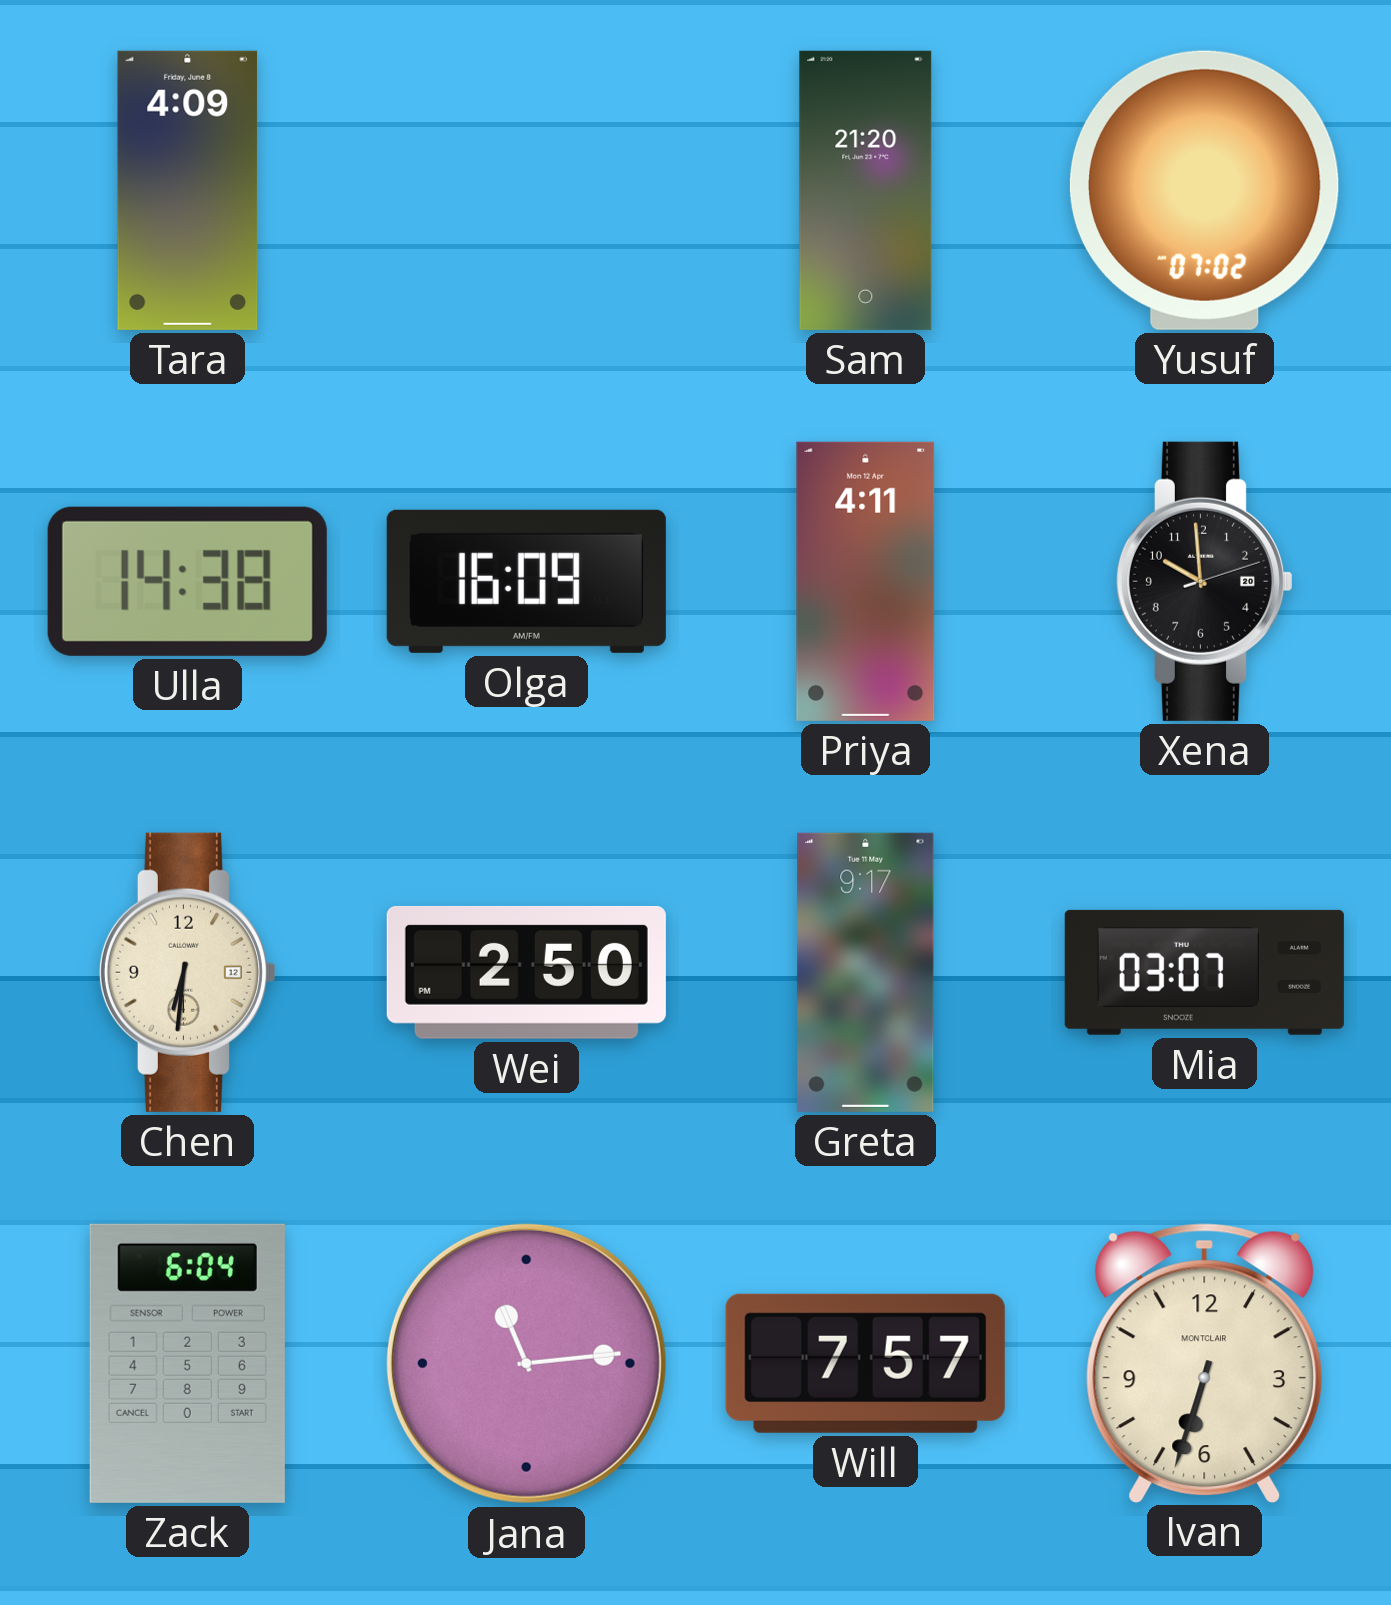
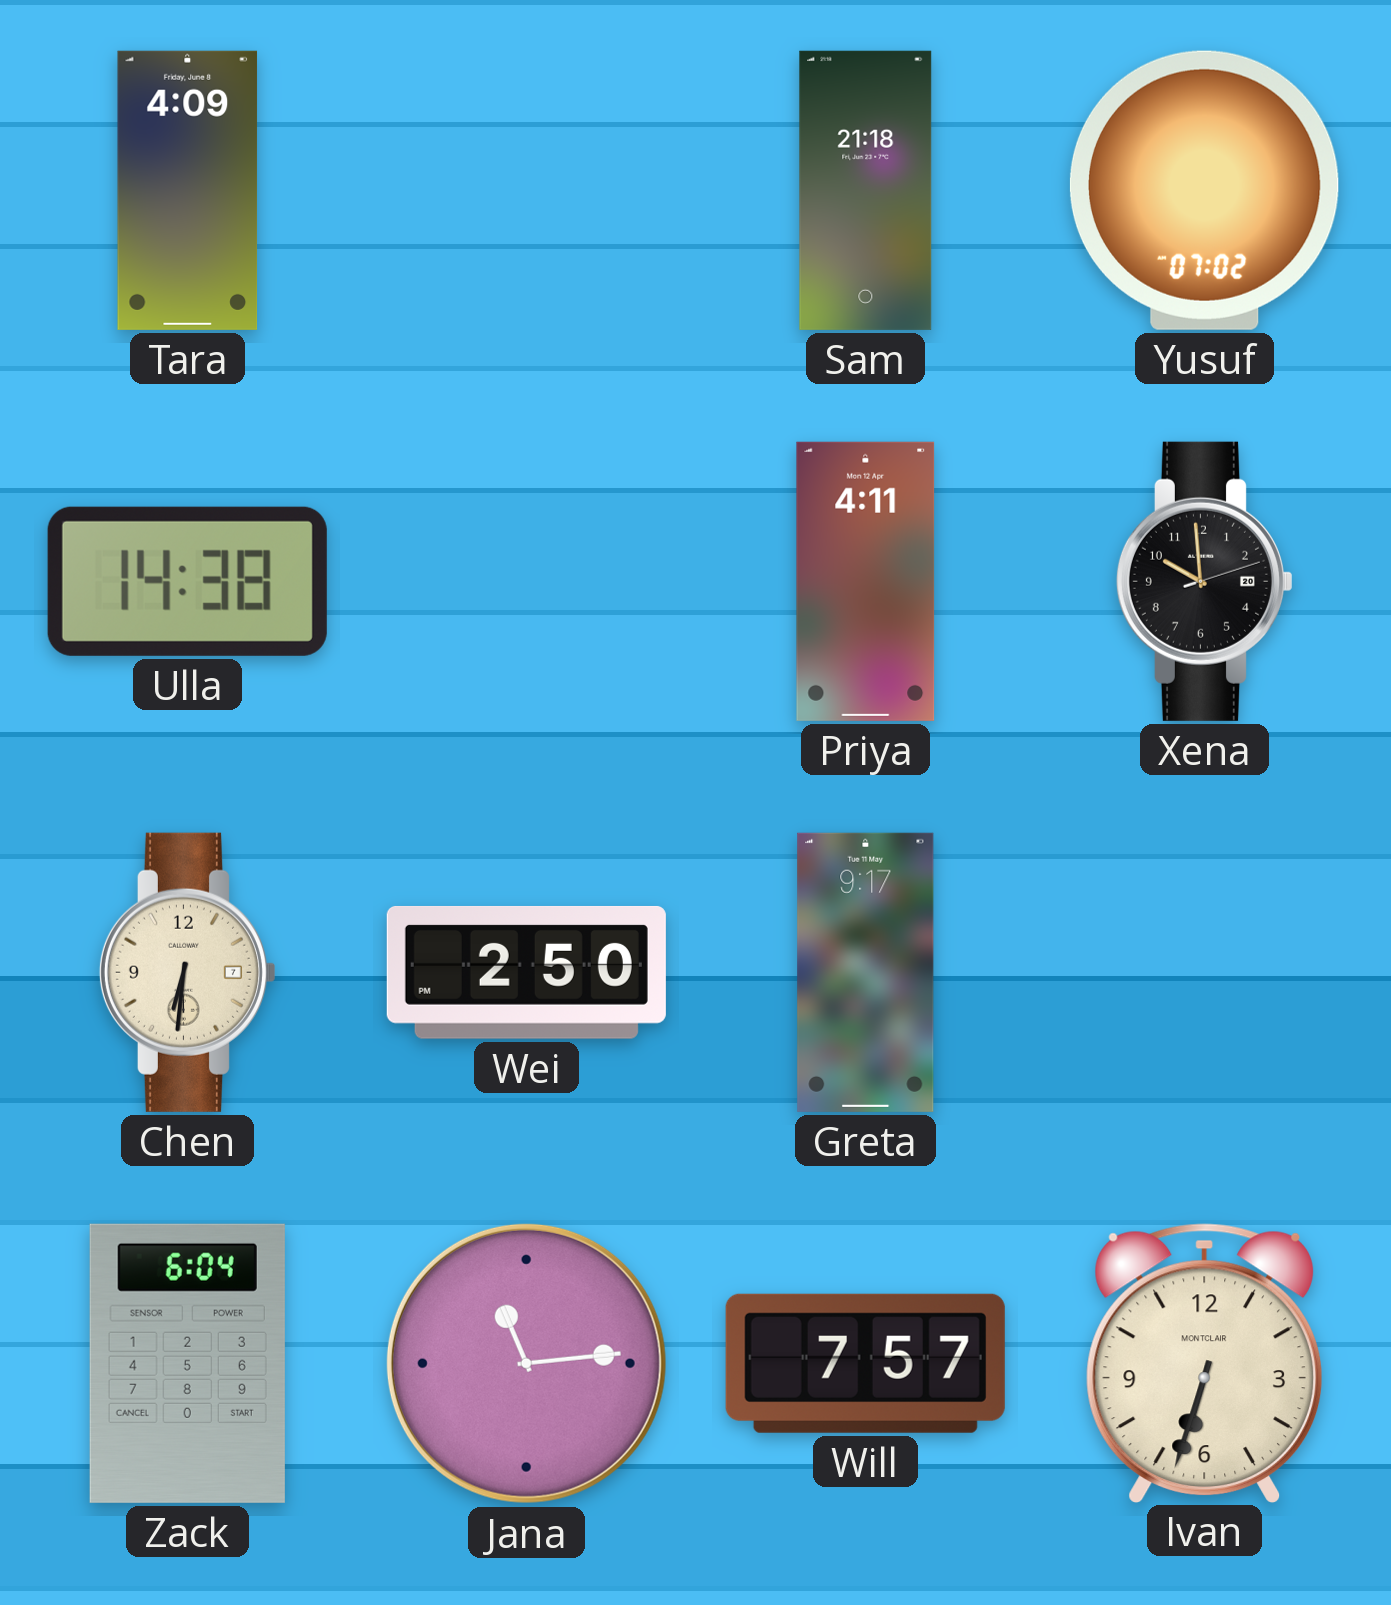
Sam: 21:20 -> 21:18
Olga: 16:09 -> none
Chen date: 12 -> 7
Mia: 03:07 -> none
